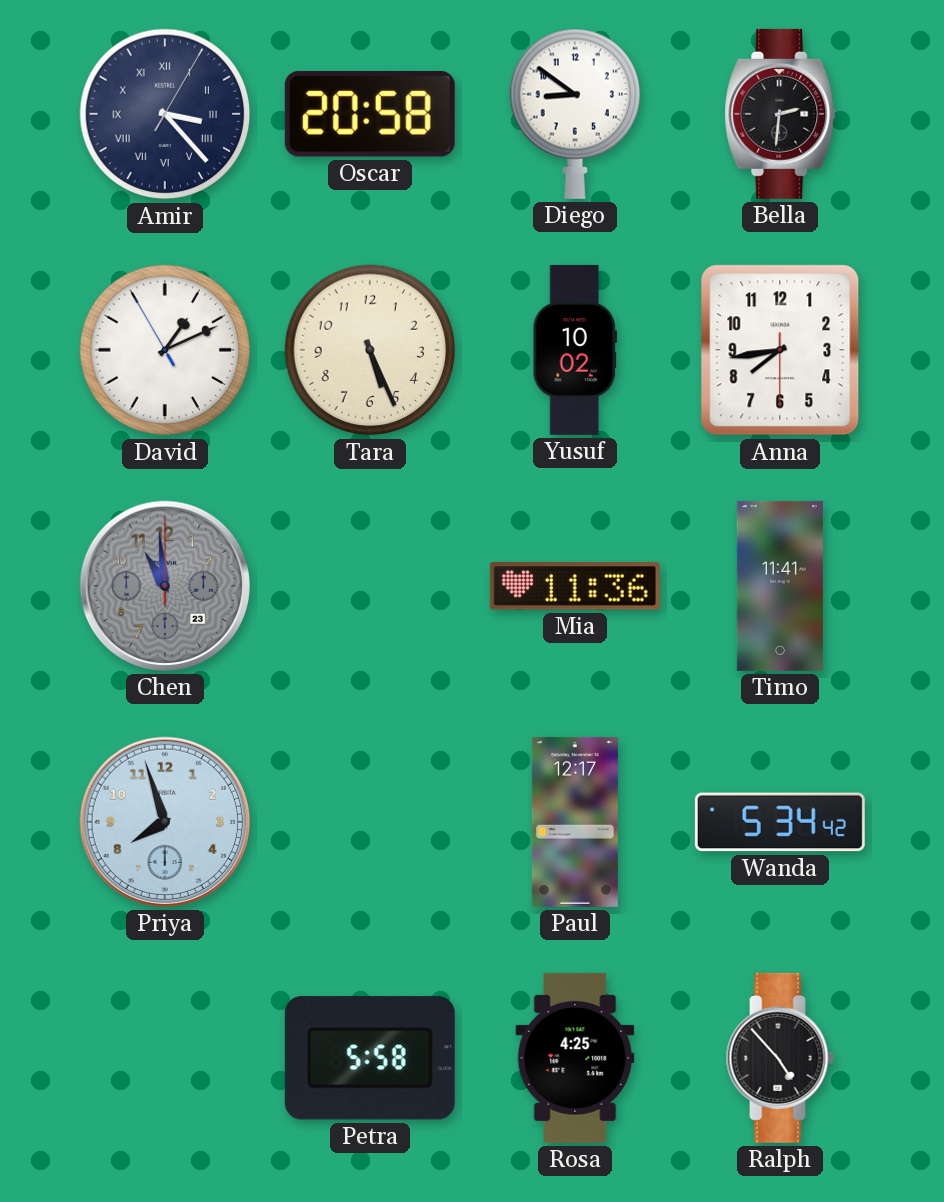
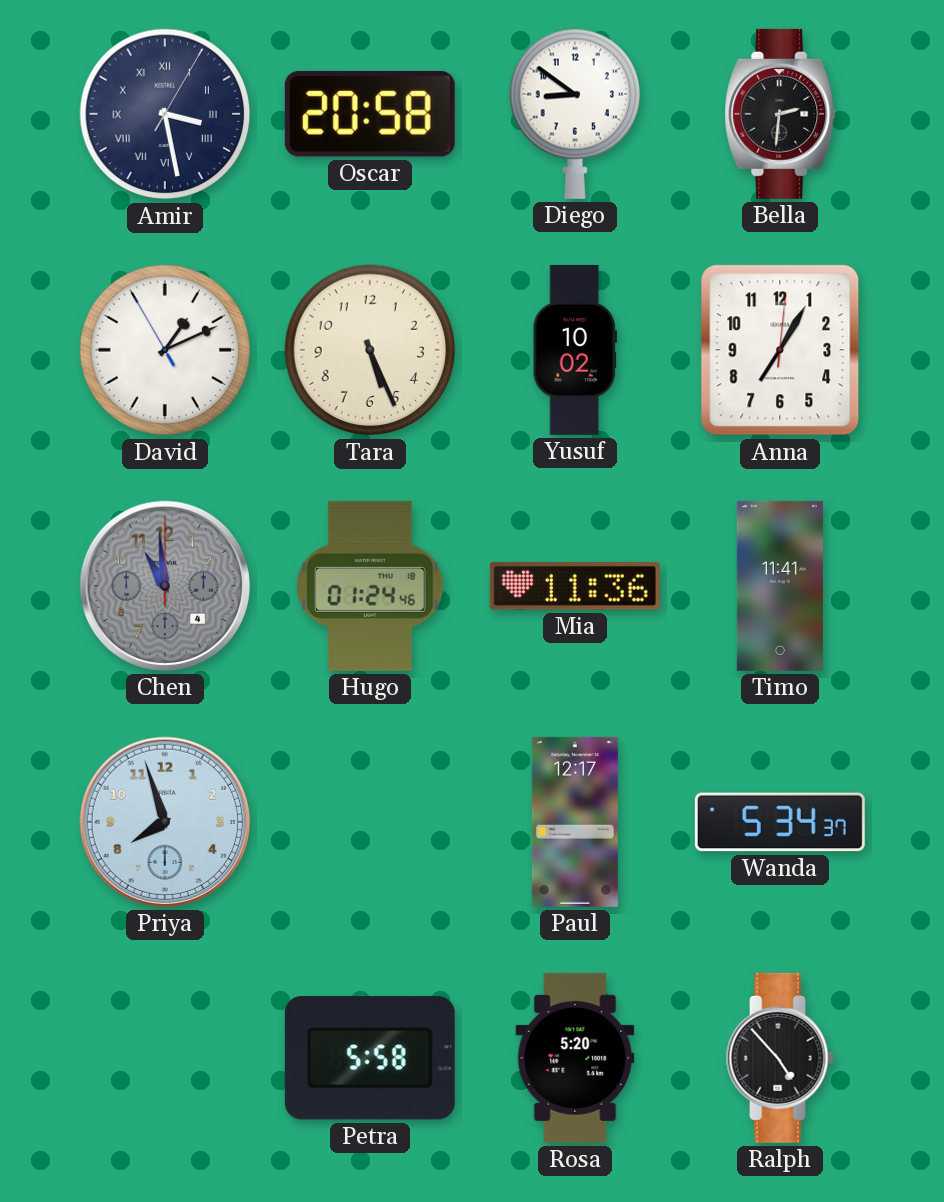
Amir: 3:23 -> 3:28
Anna: 7:43 -> 7:05
Chen date: 23 -> 4
Hugo: none -> 01:24
Wanda: 5:34:42 -> 5:34:37
Rosa: 4:25 -> 5:20
